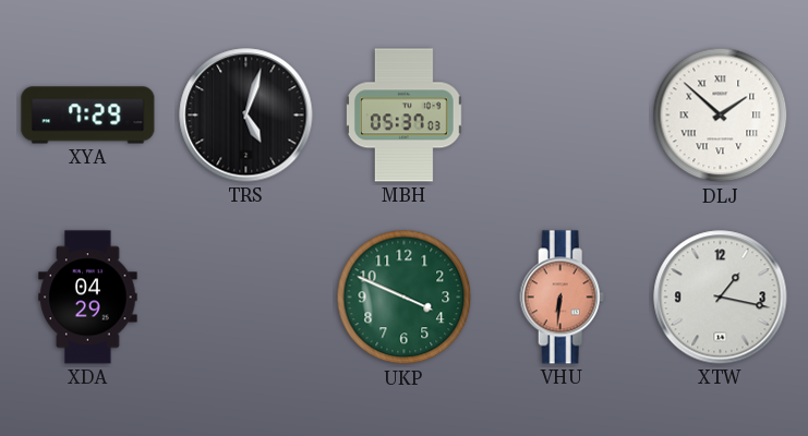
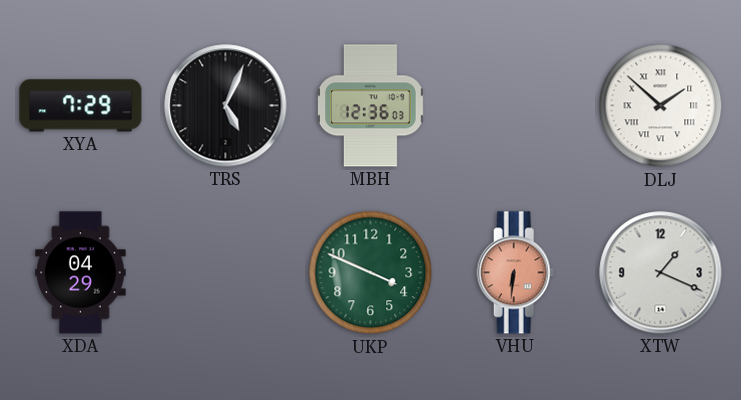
TRS: 5:03 -> 5:04
MBH: 05:37 -> 12:36
XTW: 1:17 -> 1:19
